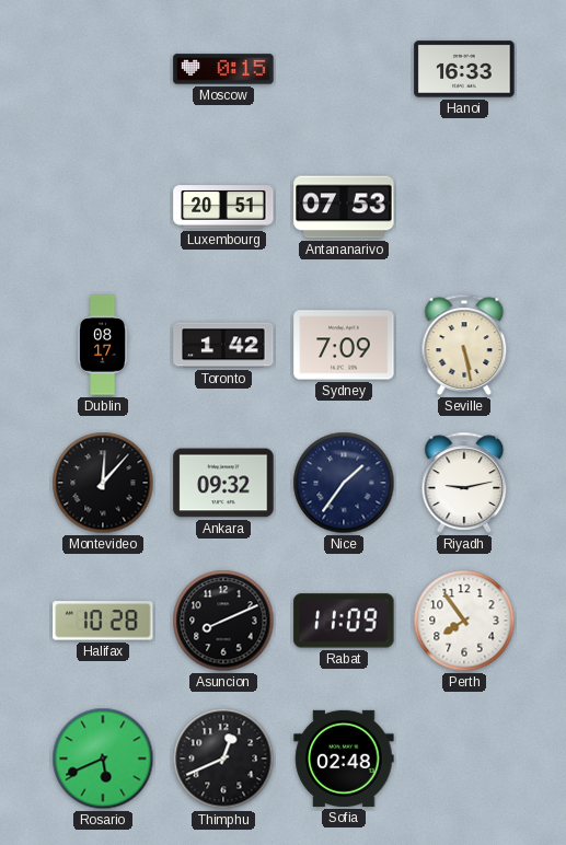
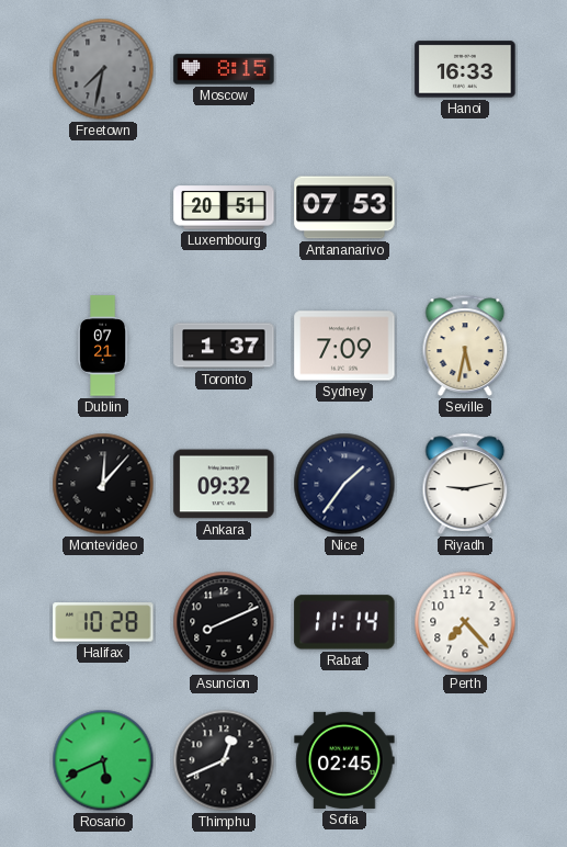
Freetown: none -> 7:32
Moscow: 0:15 -> 8:15
Dublin: 08:17 -> 07:21
Toronto: 1:42 -> 1:37
Seville: 5:28 -> 5:32
Rabat: 11:09 -> 11:14
Perth: 7:54 -> 7:23
Sofia: 02:48 -> 02:45
